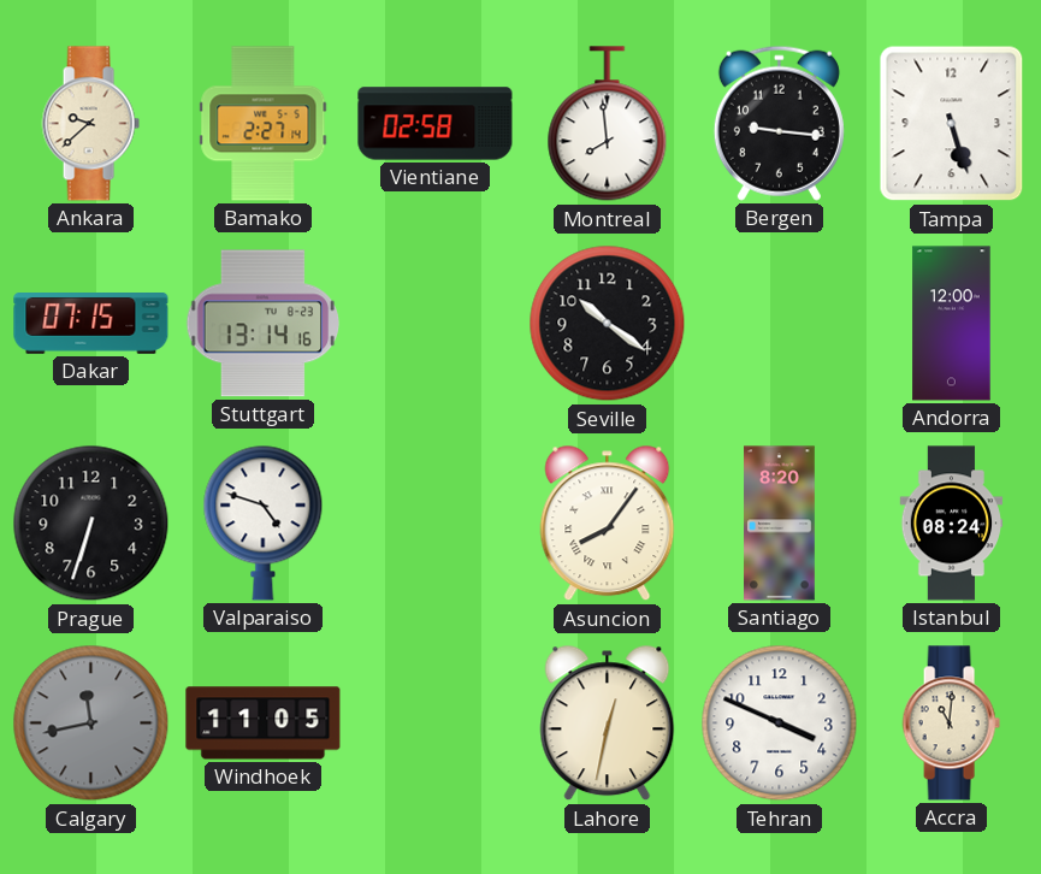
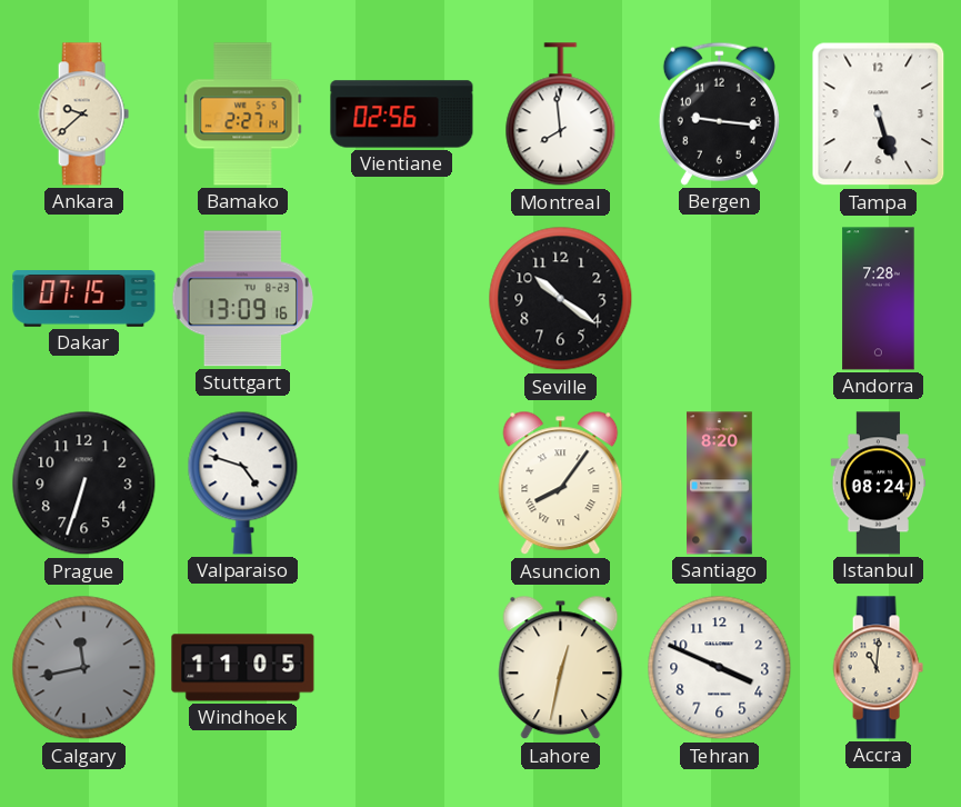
Vientiane: 02:58 -> 02:56
Stuttgart: 13:14 -> 13:09
Andorra: 12:00 -> 7:28
